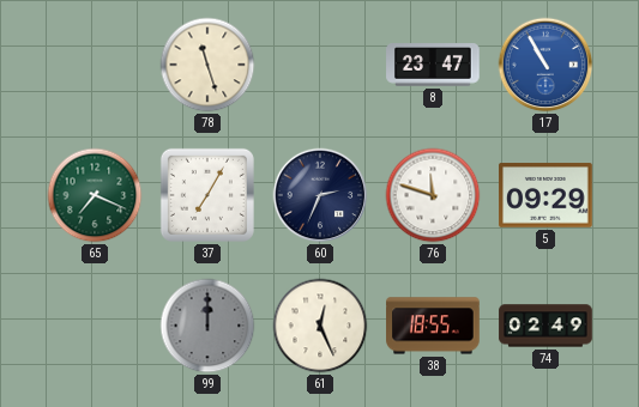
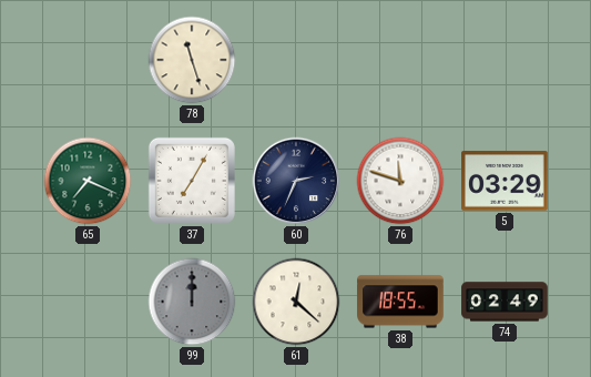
8: 23:47 -> none
17: 10:55 -> none
5: 09:29 -> 03:29
61: 12:26 -> 12:22
